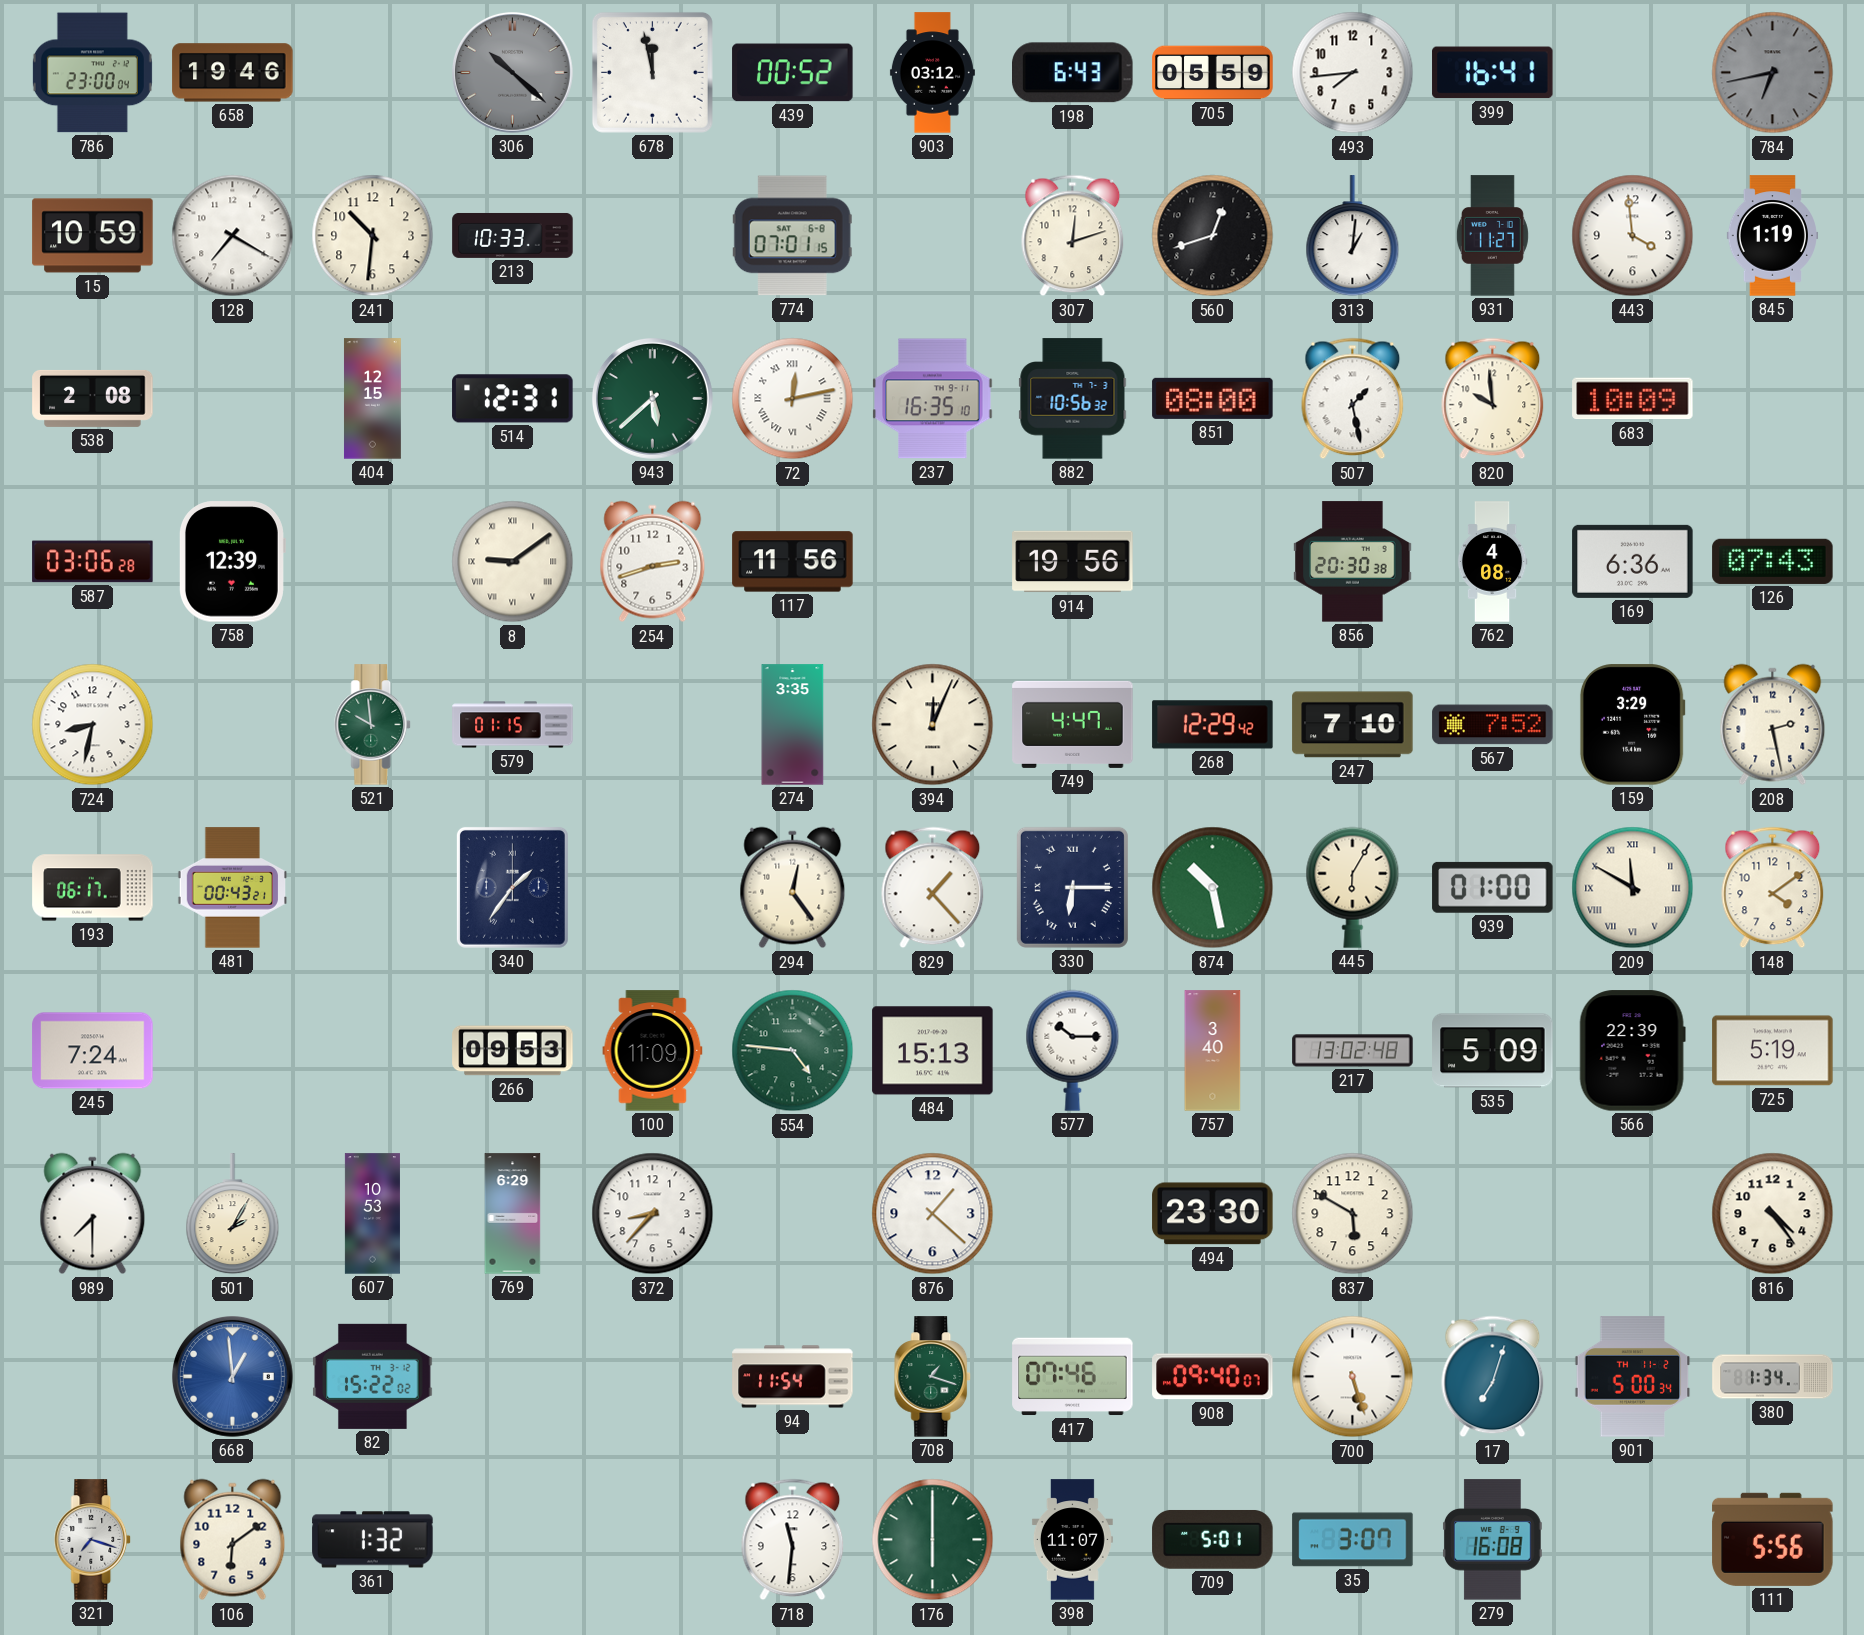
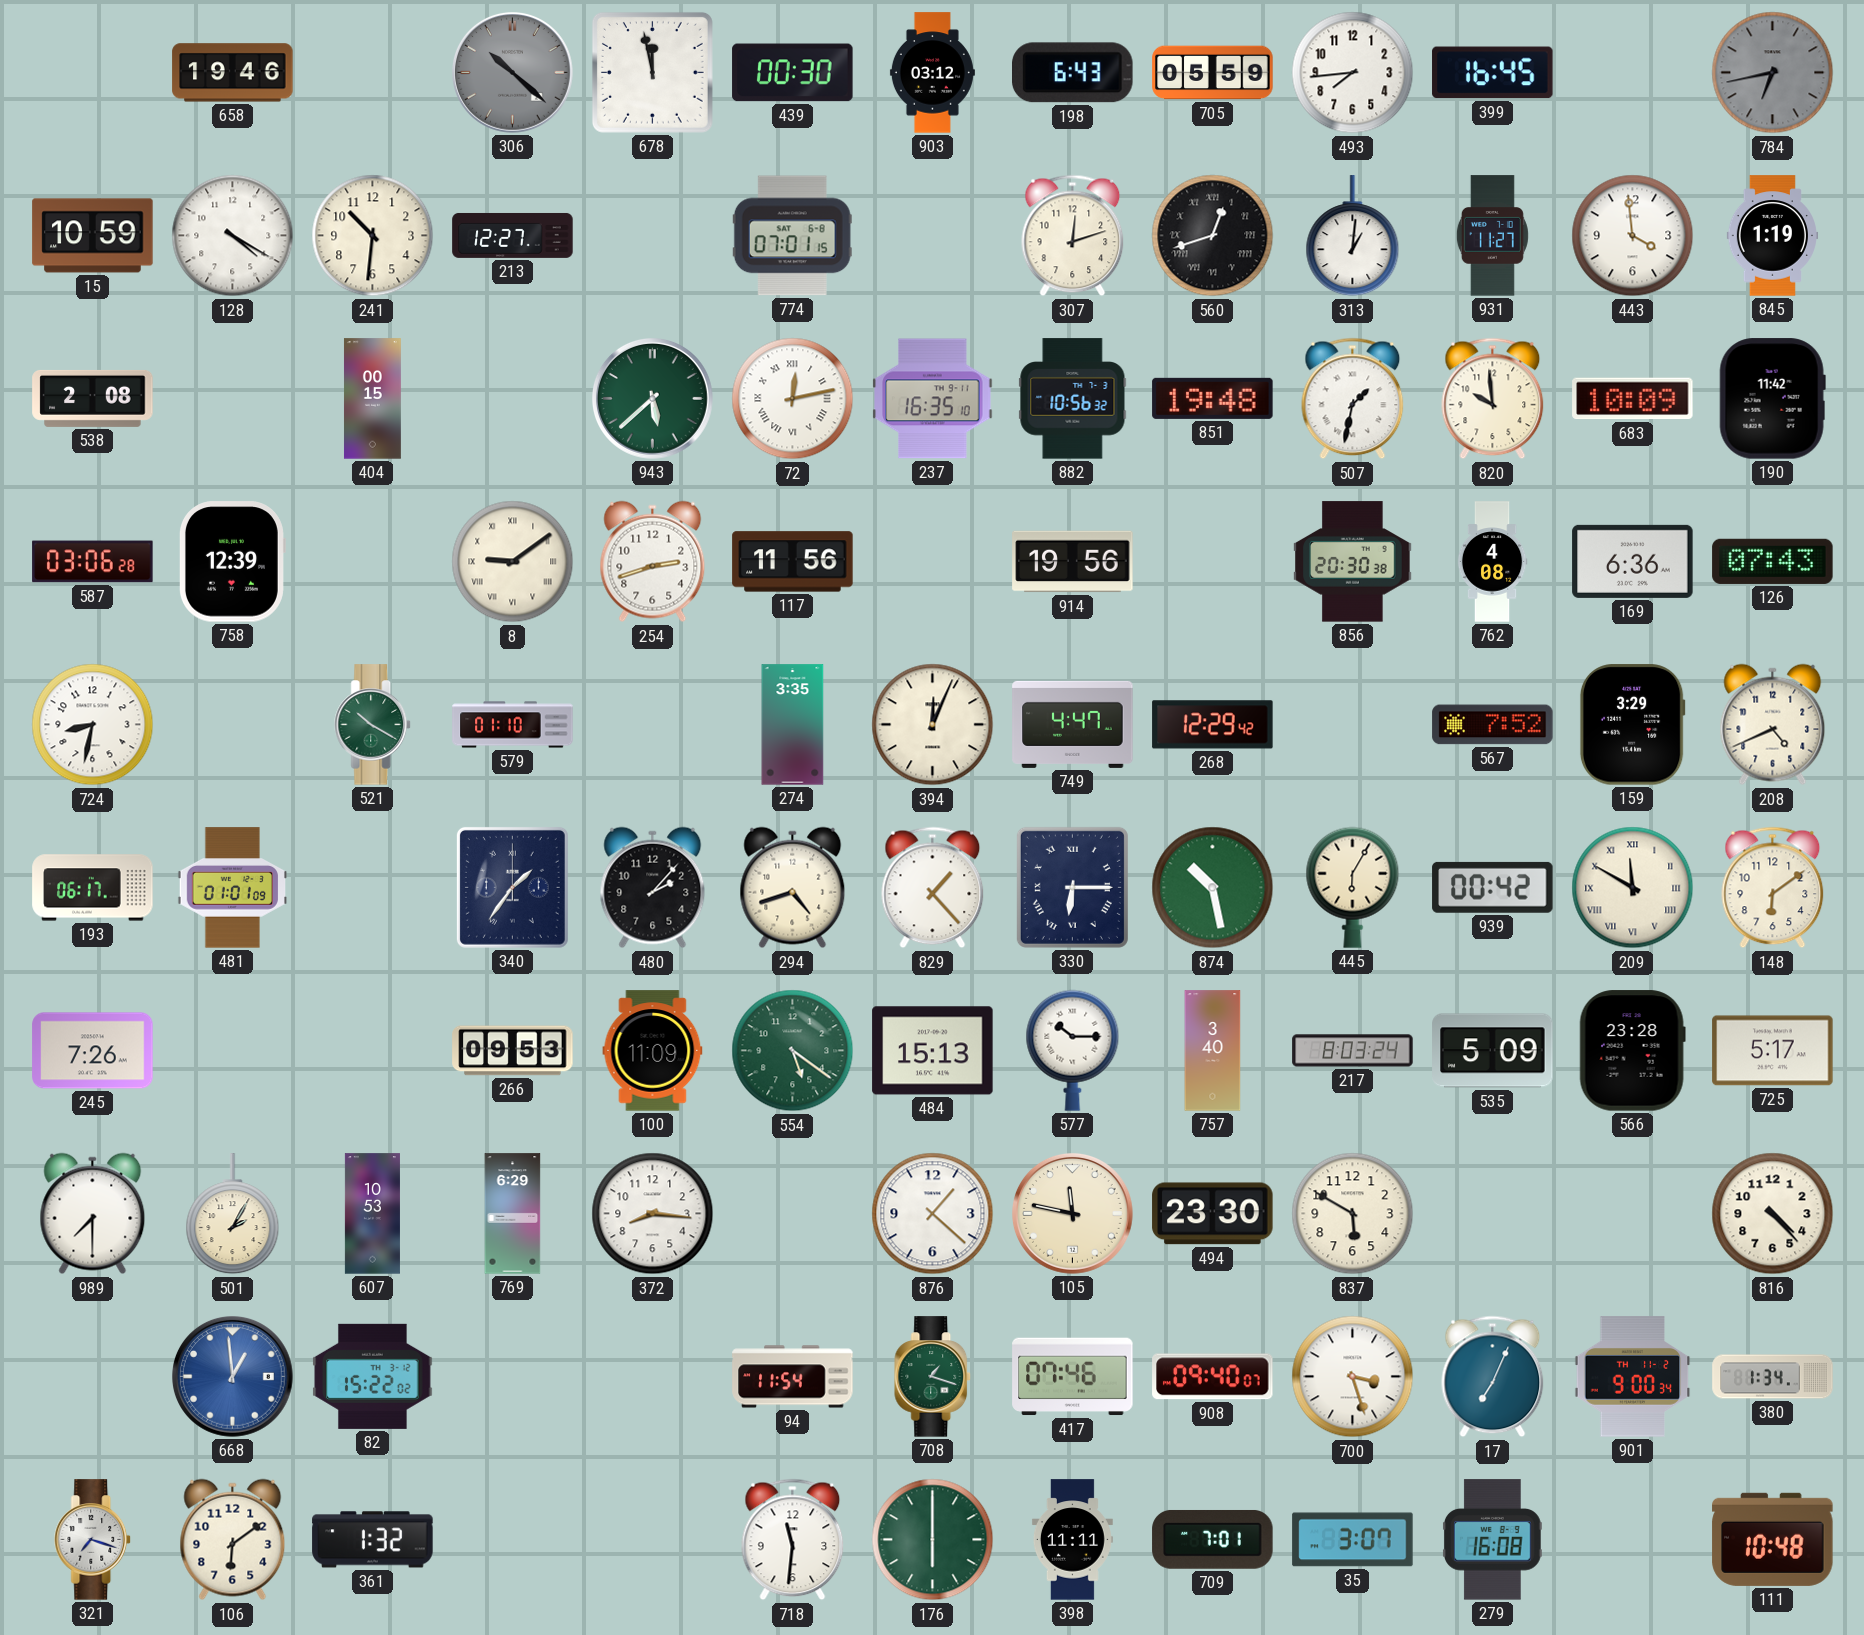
786: 23:00 -> none
439: 00:52 -> 00:30
399: 16:41 -> 16:45
128: 7:20 -> 4:20
213: 10:33 -> 12:27
560 numerals: Arabic -> Roman
404: 12:15 -> 00:15
514: 12:31 -> none
851: 08:00 -> 19:48
507: 1:28 -> 1:32
190: none -> 11:42
521: 9:59 -> 10:20
579: 01:15 -> 01:10
247: 7:10 -> none
208: 2:28 -> 4:41
481: 00:43 -> 01:01
480: none -> 2:07
294: 12:24 -> 4:42
939: 01:00 -> 00:42
148: 4:09 -> 6:09
245: 7:24 -> 7:26
554: 4:46 -> 5:21
217: 13:02 -> 8:03
566: 22:39 -> 23:28
725: 5:19 -> 5:17
372: 8:37 -> 8:16
105: none -> 11:47
816: 4:24 -> 4:23
700: 5:27 -> 3:27
17: 7:03 -> 7:04
901: 5:00 -> 9:00
398: 11:07 -> 11:11
709: 5:01 -> 7:01
111: 5:56 -> 10:48
